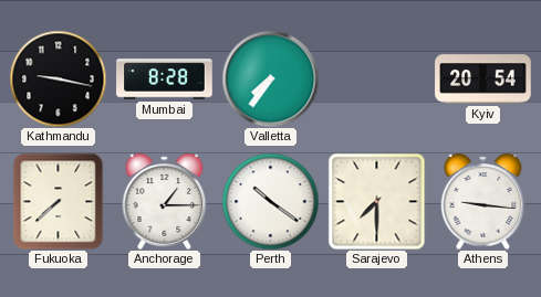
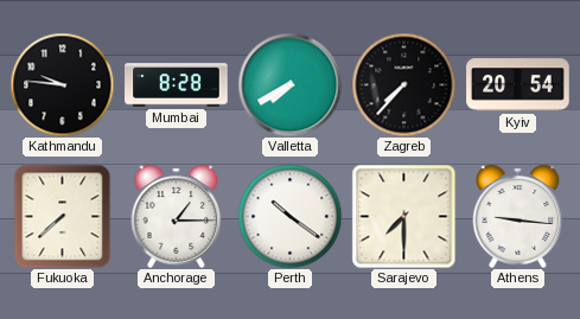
Kathmandu: 9:17 -> 9:46
Valletta: 7:36 -> 7:40
Zagreb: none -> 7:37
